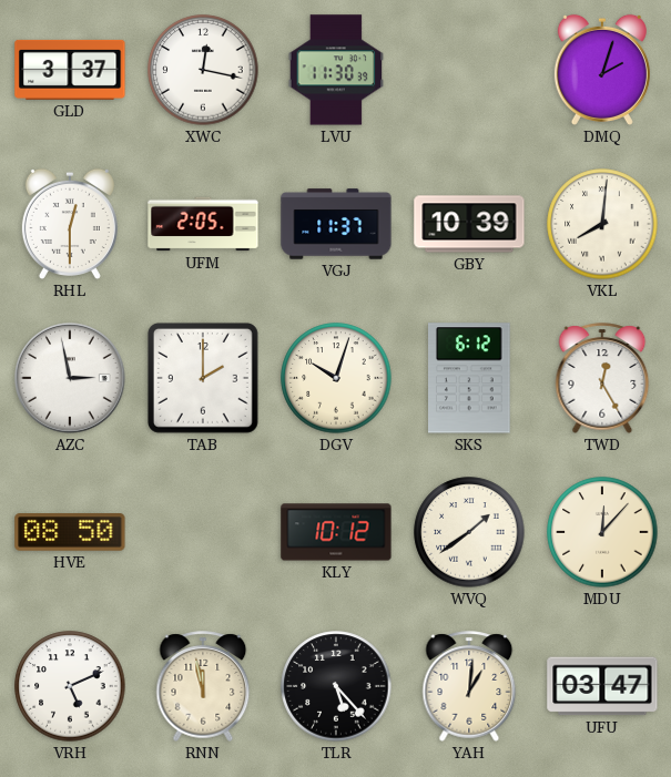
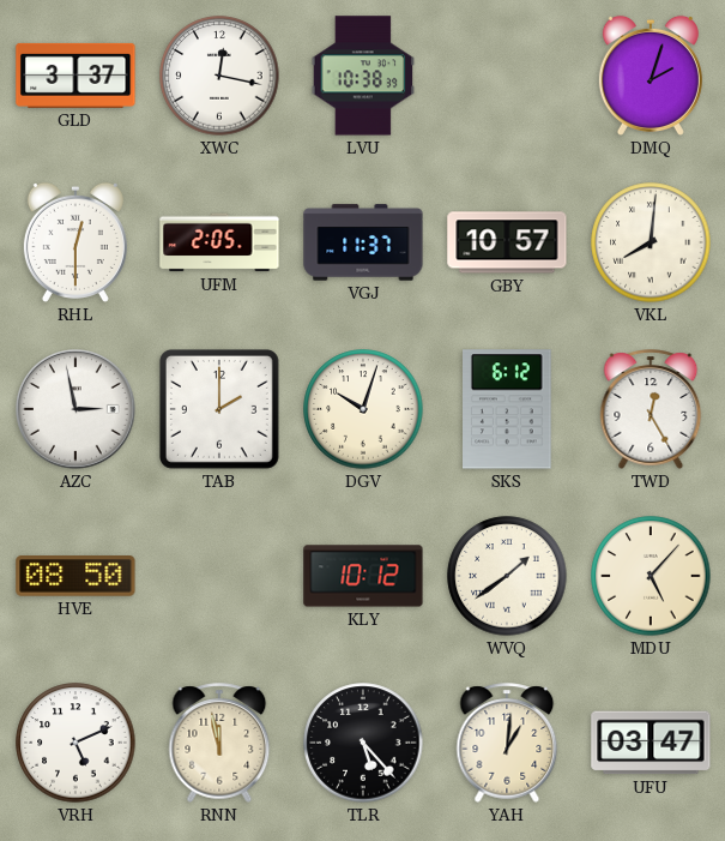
LVU: 11:30 -> 10:38
GBY: 10:39 -> 10:57
MDU: 12:07 -> 5:07
